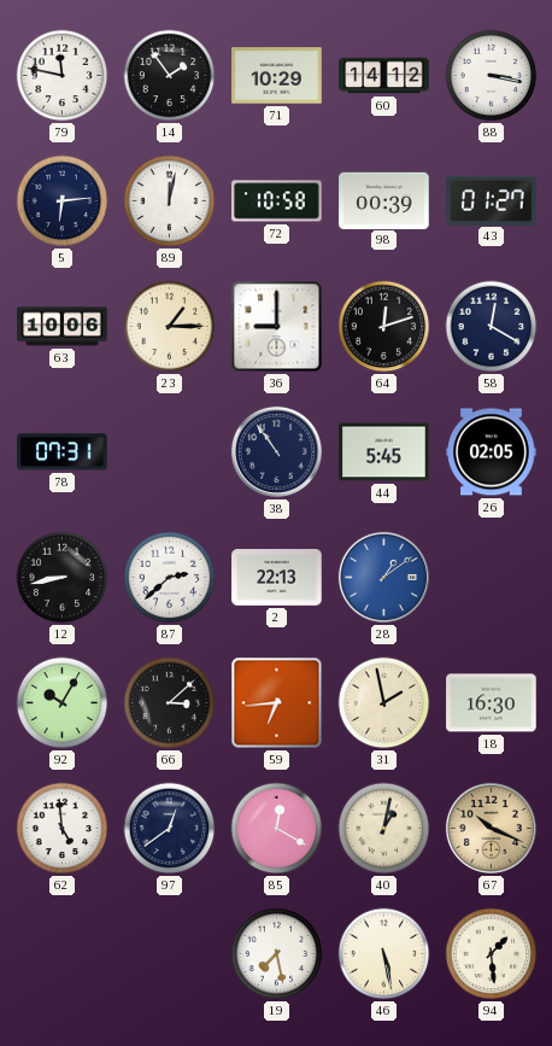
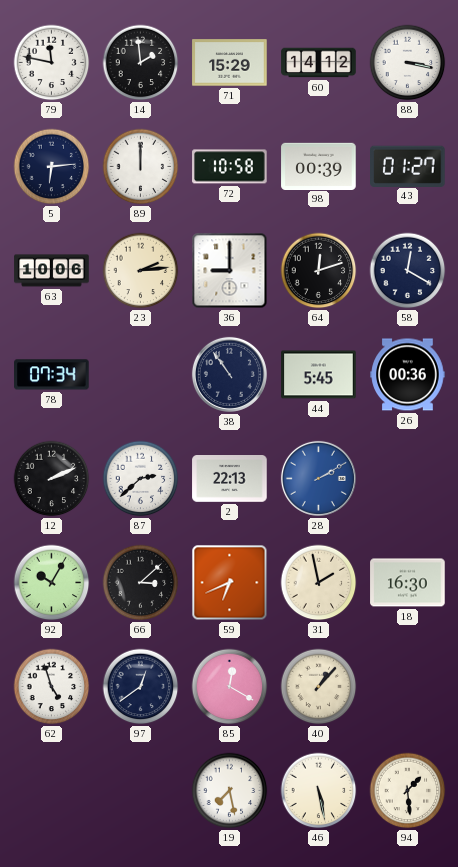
14: 1:54 -> 1:59
71: 10:29 -> 15:29
89: 12:02 -> 12:00
23: 1:15 -> 2:14
78: 07:31 -> 07:34
26: 02:05 -> 00:36
12: 8:43 -> 2:11
28: 1:09 -> 2:10
59: 6:44 -> 6:41
62: 4:59 -> 4:57
40: 1:02 -> 1:07
67: 10:19 -> none
